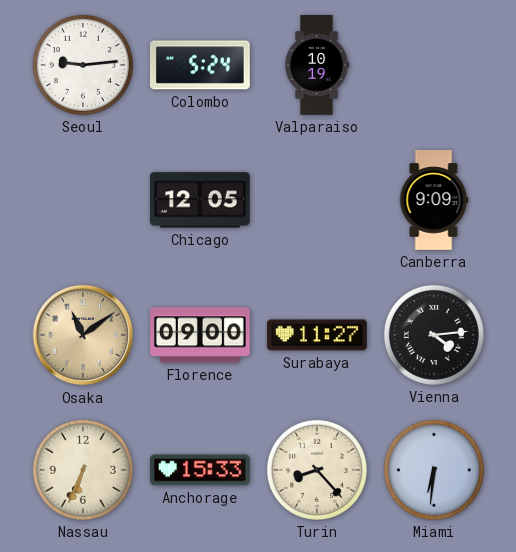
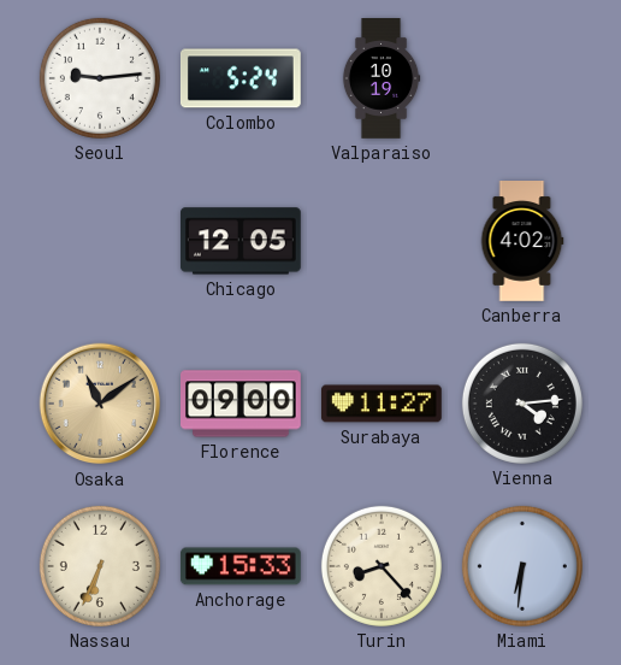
Canberra: 9:09 -> 4:02
